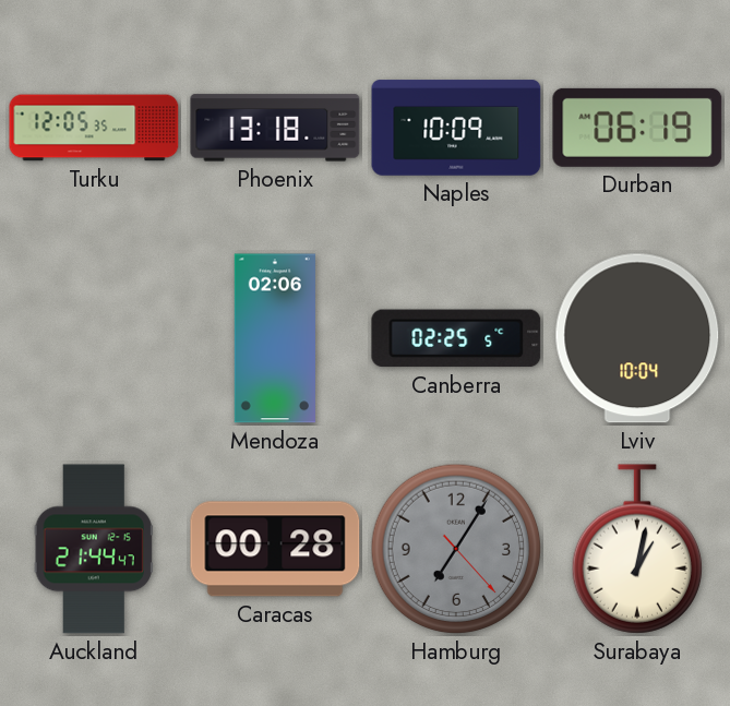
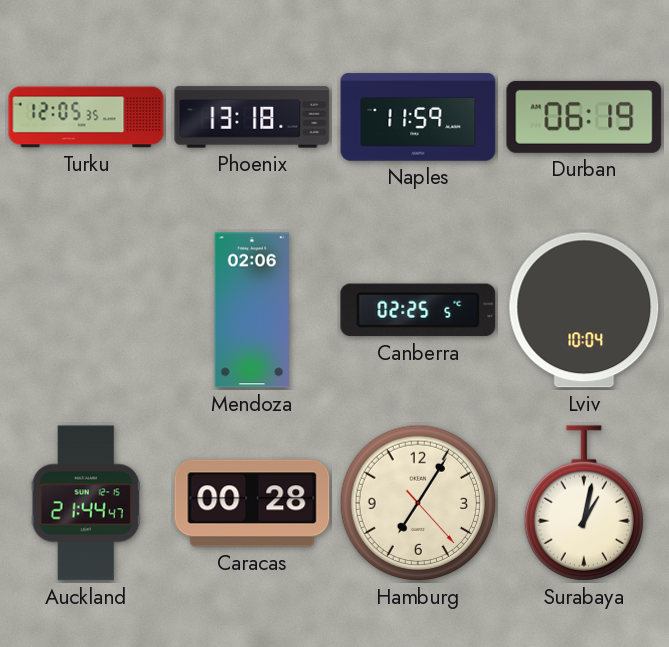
Naples: 10:09 -> 11:59
Hamburg dial: grey -> cream
